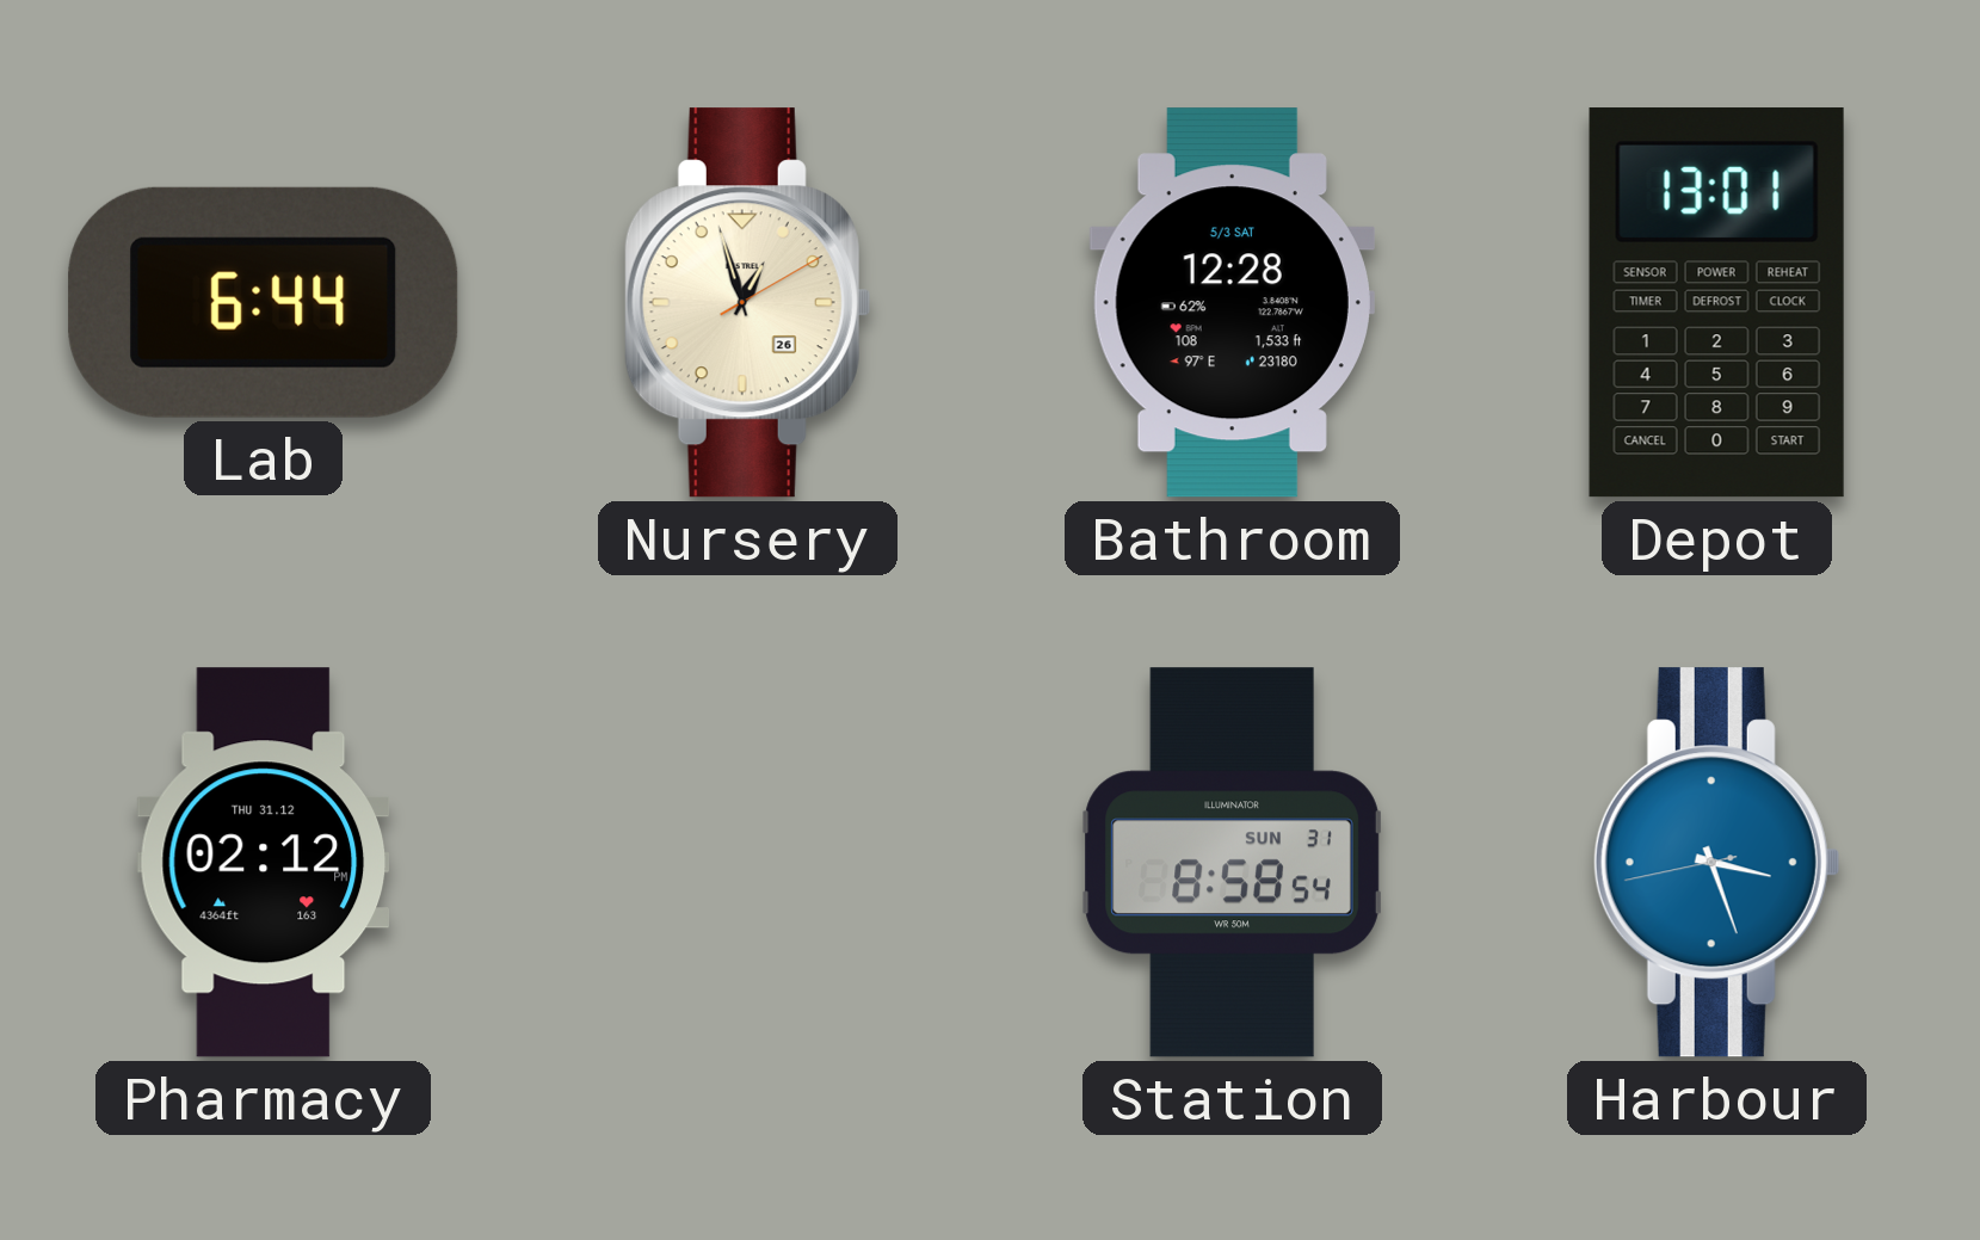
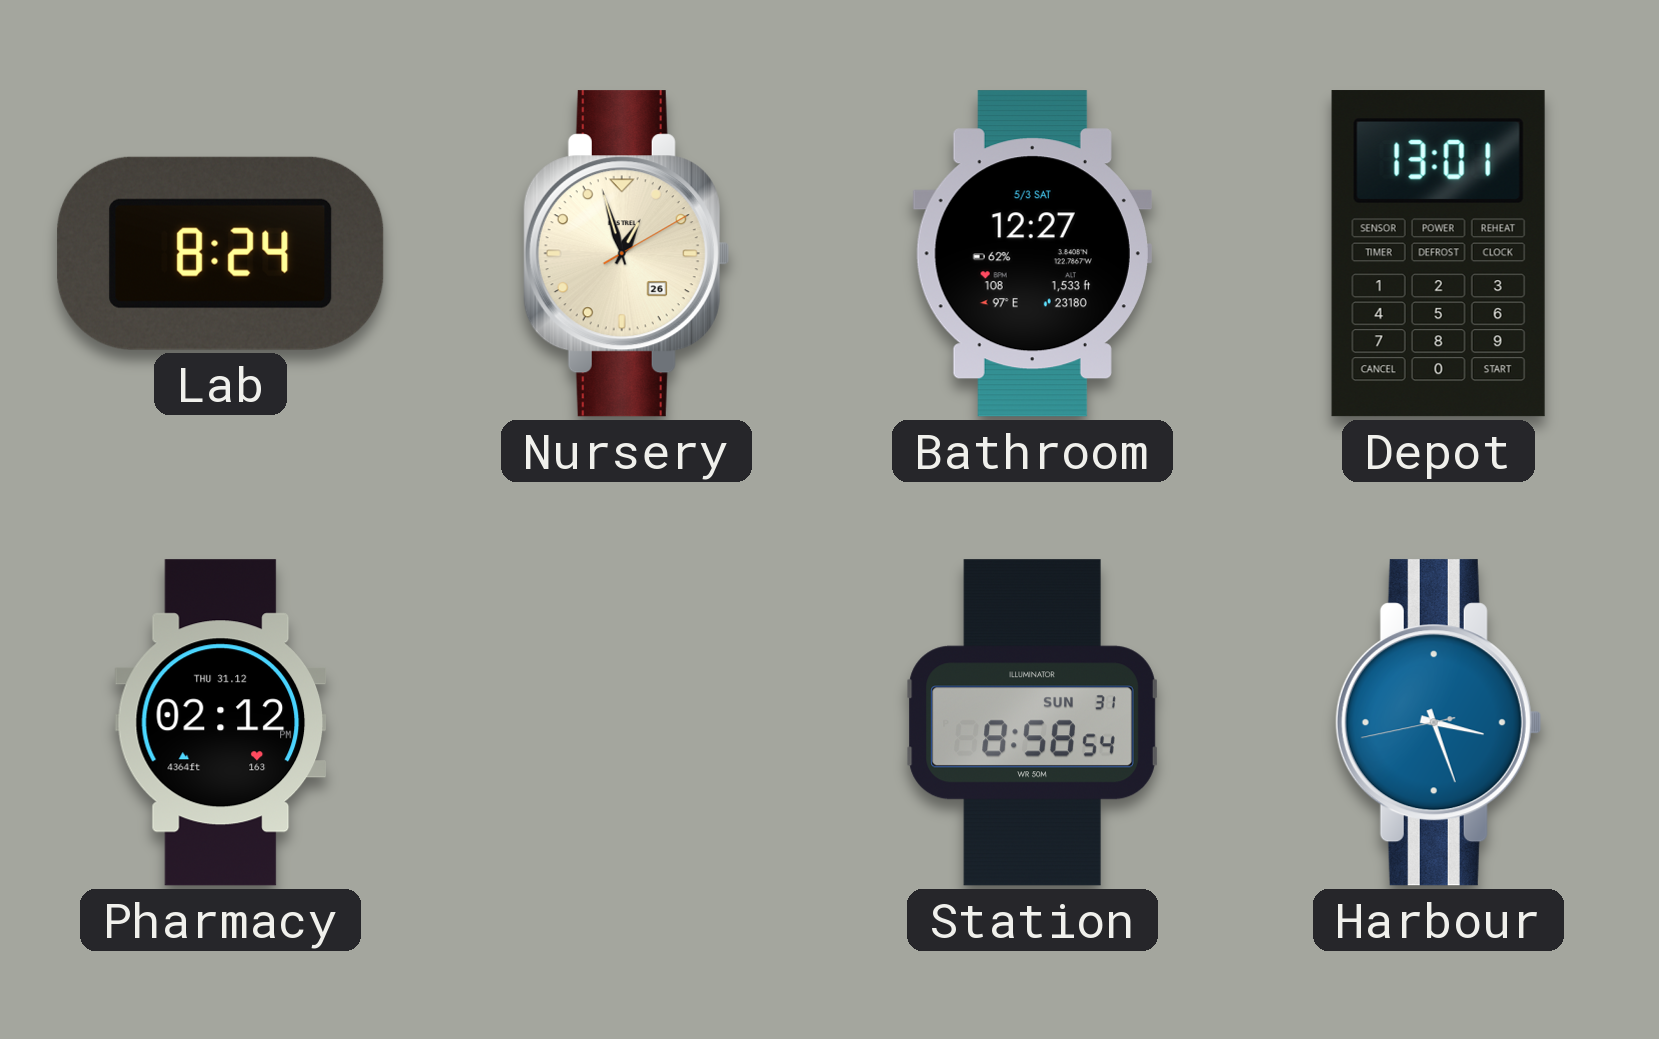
Lab: 6:44 -> 8:24
Bathroom: 12:28 -> 12:27
